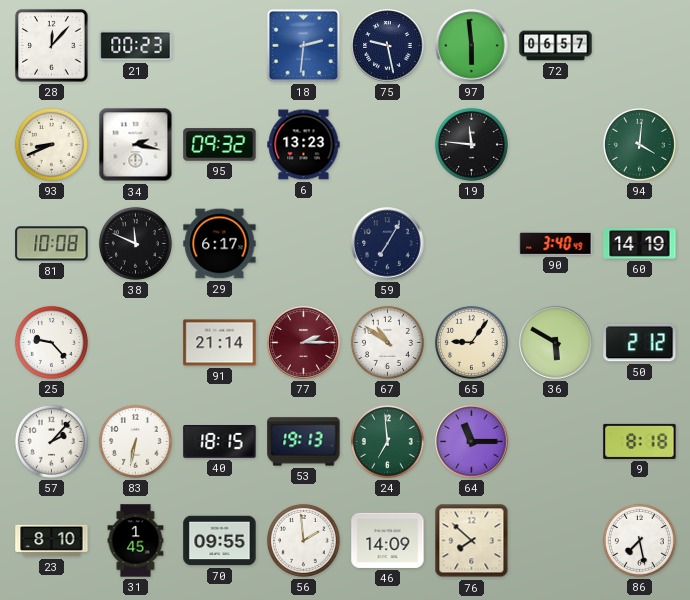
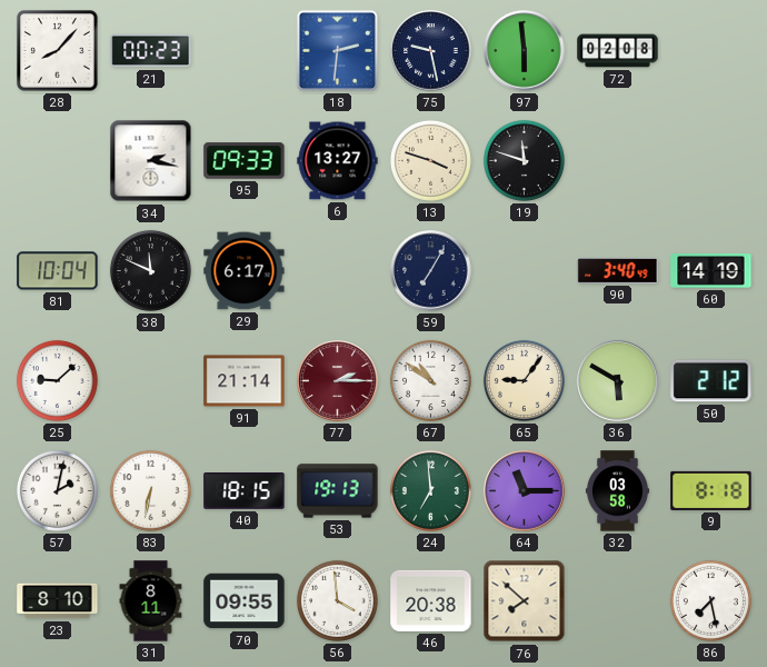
28: 12:07 -> 8:07
72: 06:57 -> 02:08
93: 8:41 -> none
95: 09:32 -> 09:33
6: 13:23 -> 13:27
13: none -> 3:48
19: 11:46 -> 11:48
94: 4:01 -> none
81: 10:08 -> 10:04
25: 9:23 -> 9:08
57: 2:07 -> 2:02
32: none -> 03:58
31: 1:45 -> 8:11
56: 1:59 -> 3:59
46: 14:09 -> 20:38
